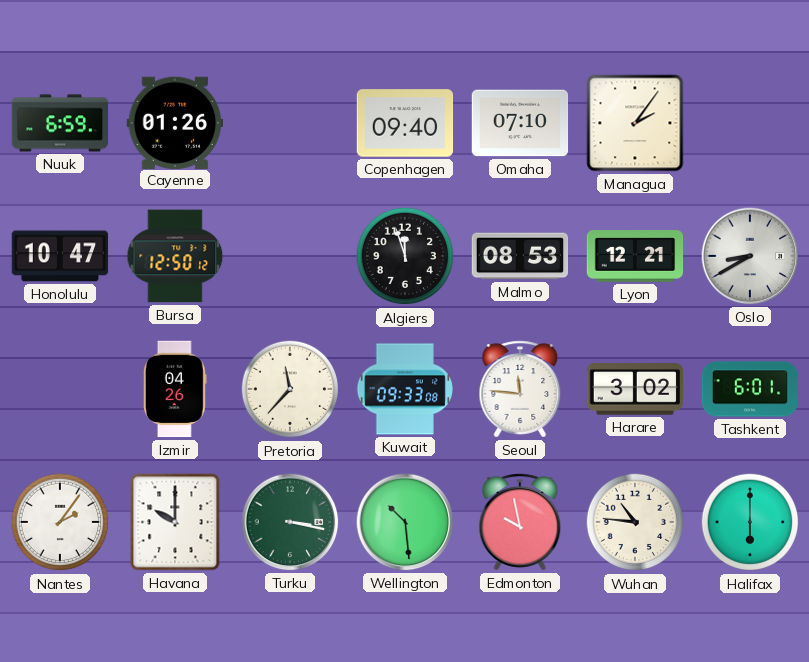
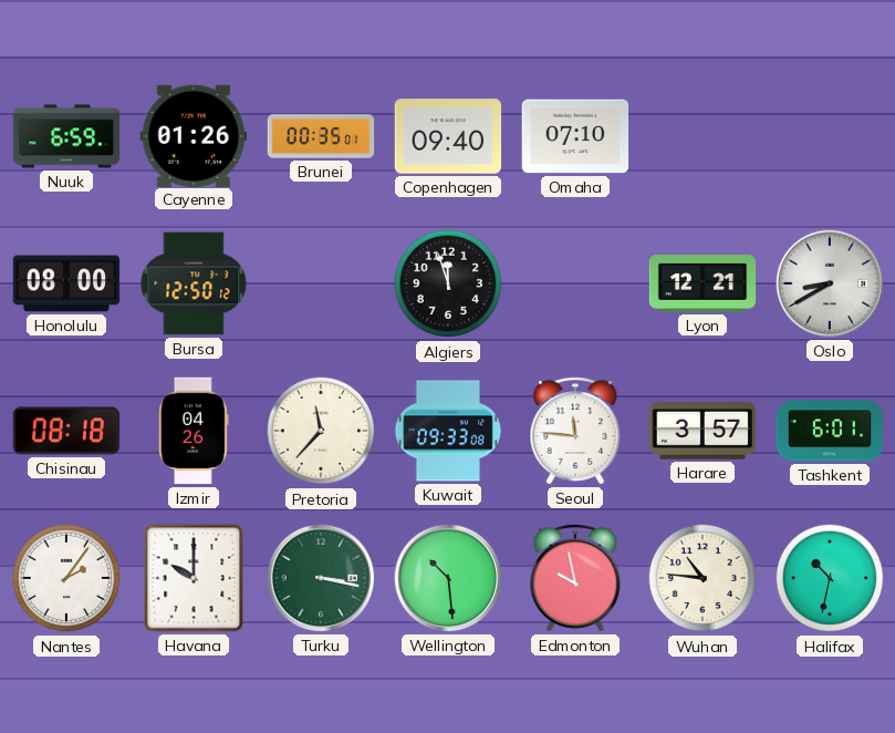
Brunei: none -> 00:35
Managua: 2:06 -> none
Honolulu: 10:47 -> 08:00
Malmo: 08:53 -> none
Chisinau: none -> 08:18
Harare: 3:02 -> 3:57
Halifax: 6:00 -> 10:32
